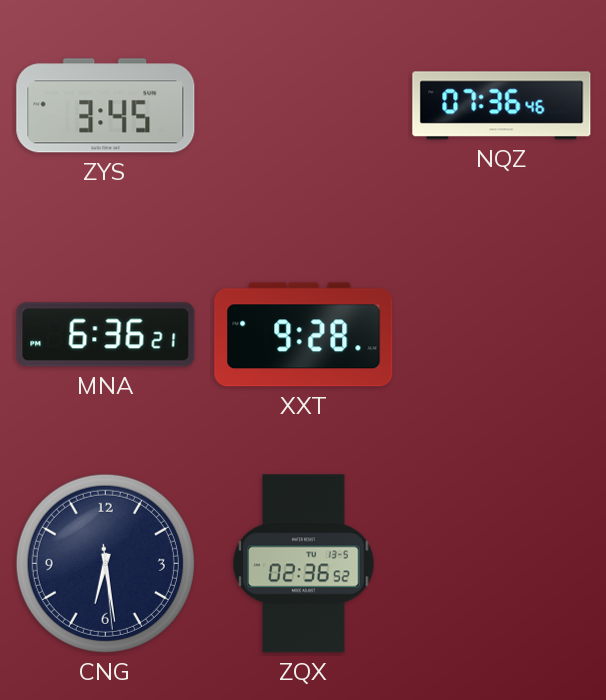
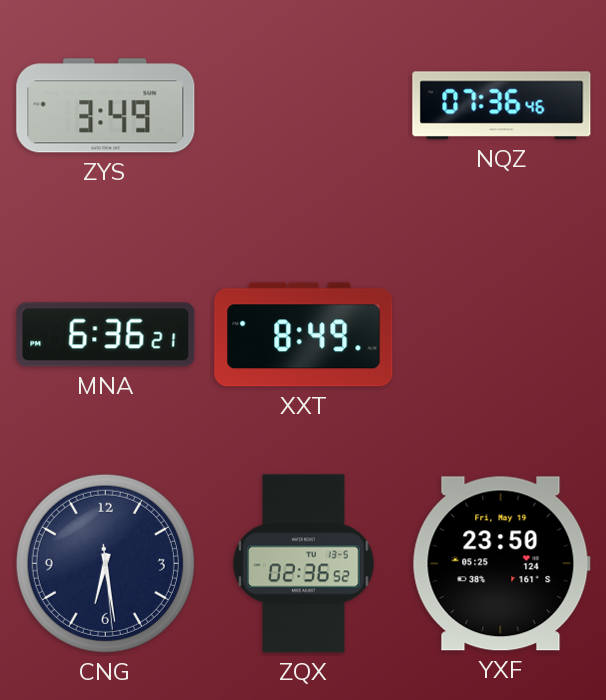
ZYS: 3:45 -> 3:49
XXT: 9:28 -> 8:49
YXF: none -> 23:50
